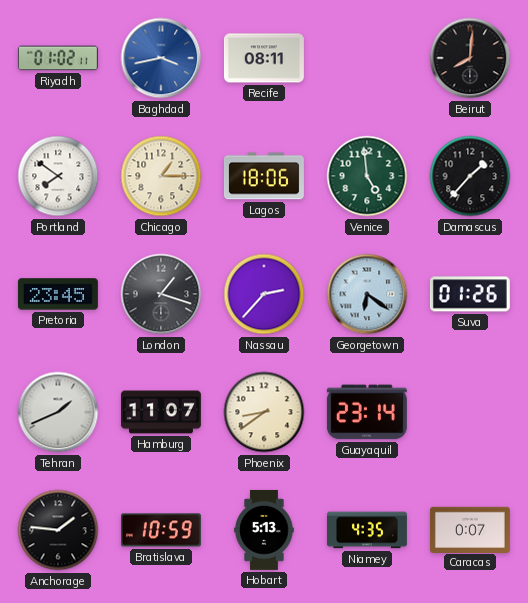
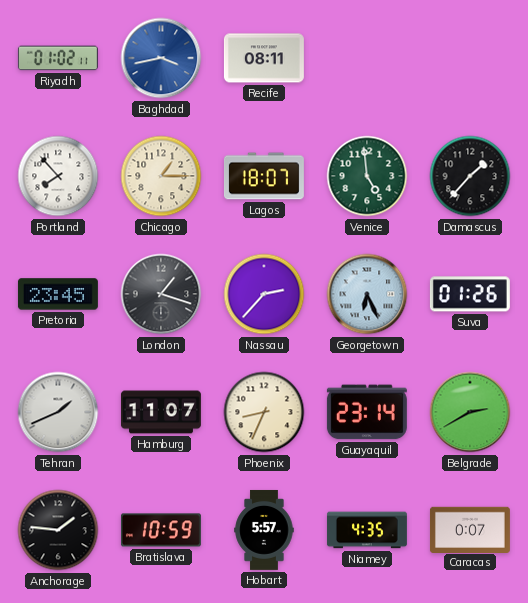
Beirut: 8:01 -> none
Portland: 7:51 -> 7:53
Lagos: 18:06 -> 18:07
Georgetown: 6:21 -> 6:26
Phoenix: 8:39 -> 8:34
Belgrade: none -> 2:40
Hobart: 5:13 -> 5:57
